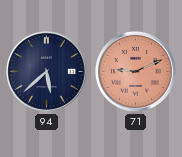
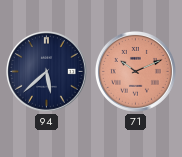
71: 9:11 -> 10:11
